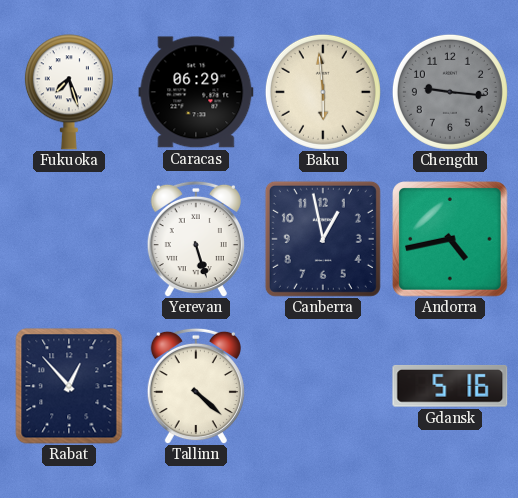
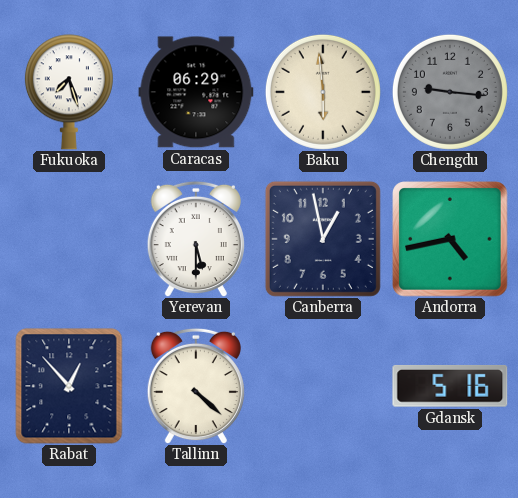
Yerevan: 5:27 -> 5:30
